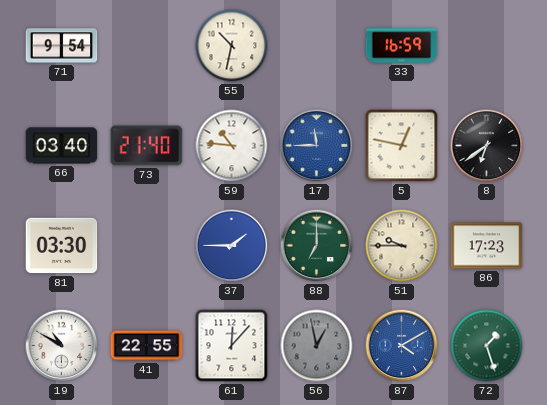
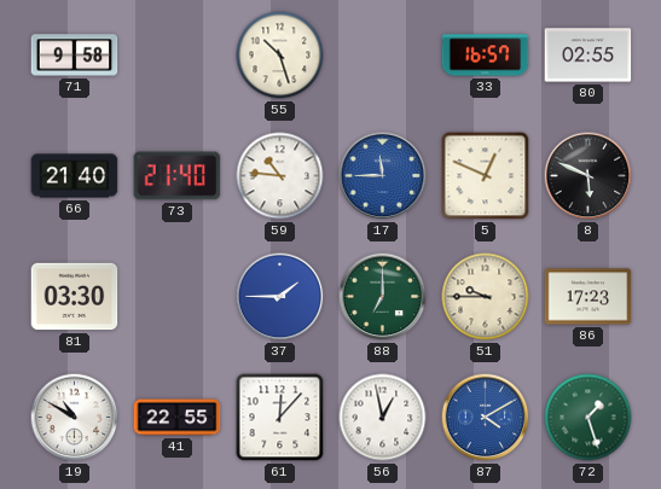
71: 9:54 -> 9:58
55: 10:32 -> 10:27
33: 16:59 -> 16:57
80: none -> 02:55
66: 03:40 -> 21:40
5: 12:47 -> 12:49
8: 6:39 -> 5:49
56 dial: grey -> white
